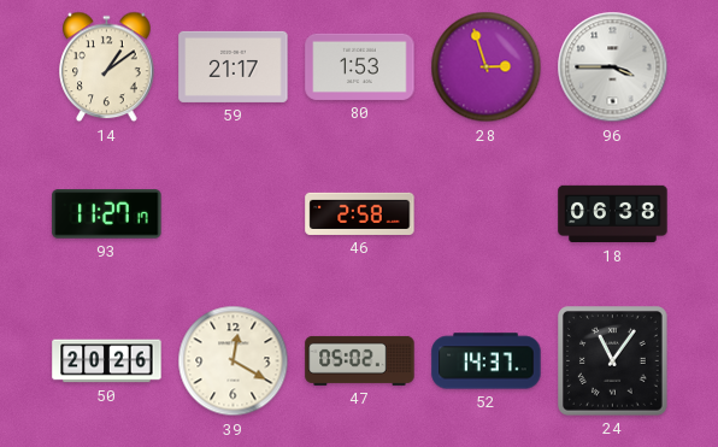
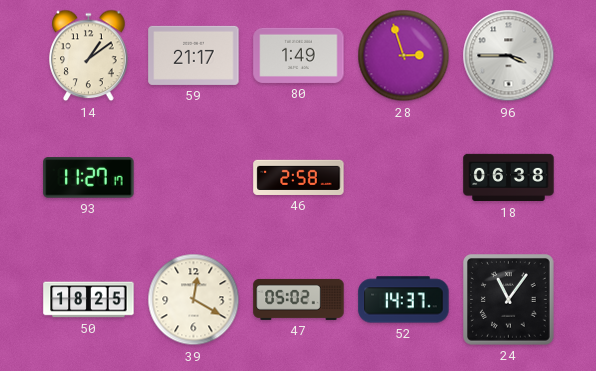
80: 1:53 -> 1:49
50: 20:26 -> 18:25
